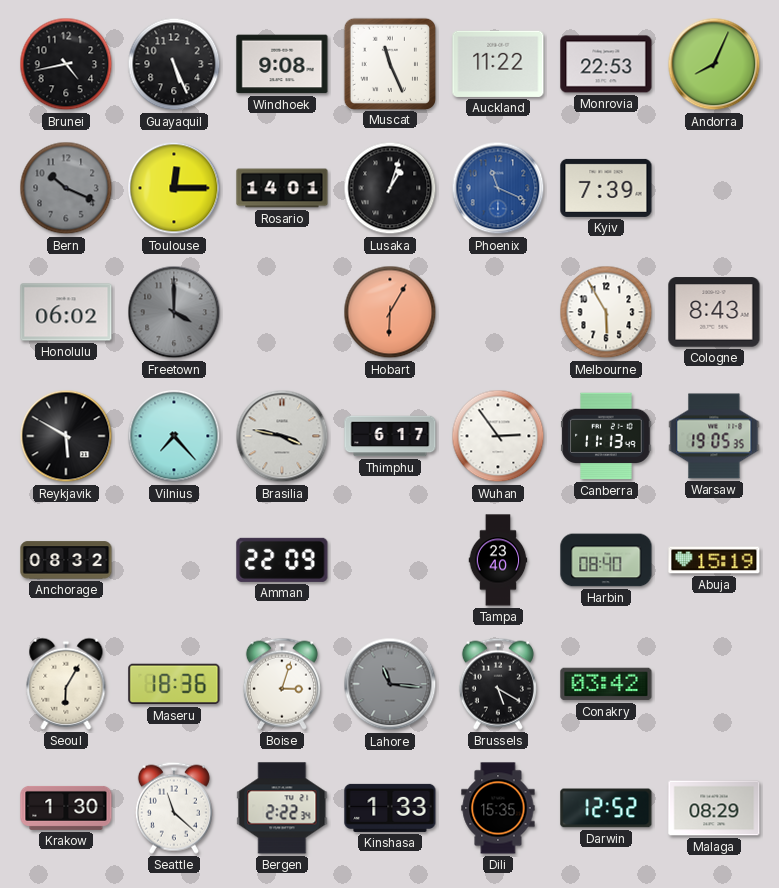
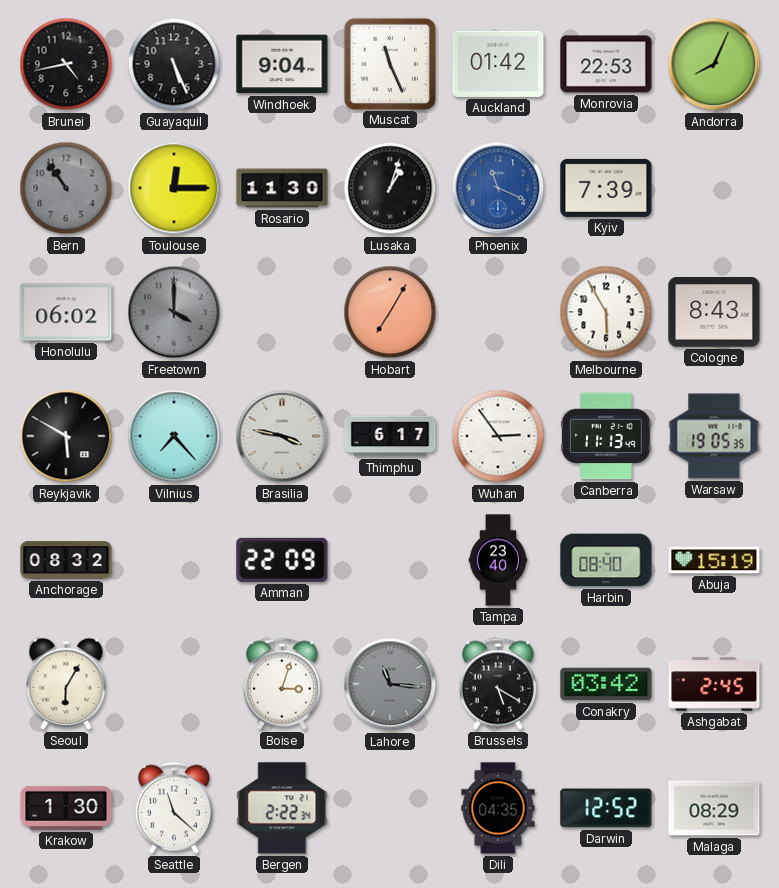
Windhoek: 9:08 -> 9:04
Auckland: 11:22 -> 01:42
Bern: 10:19 -> 10:54
Rosario: 14:01 -> 11:30
Hobart: 6:05 -> 7:05
Maseru: 18:36 -> none
Ashgabat: none -> 2:45
Kinshasa: 1:33 -> none
Dili: 15:35 -> 04:35
